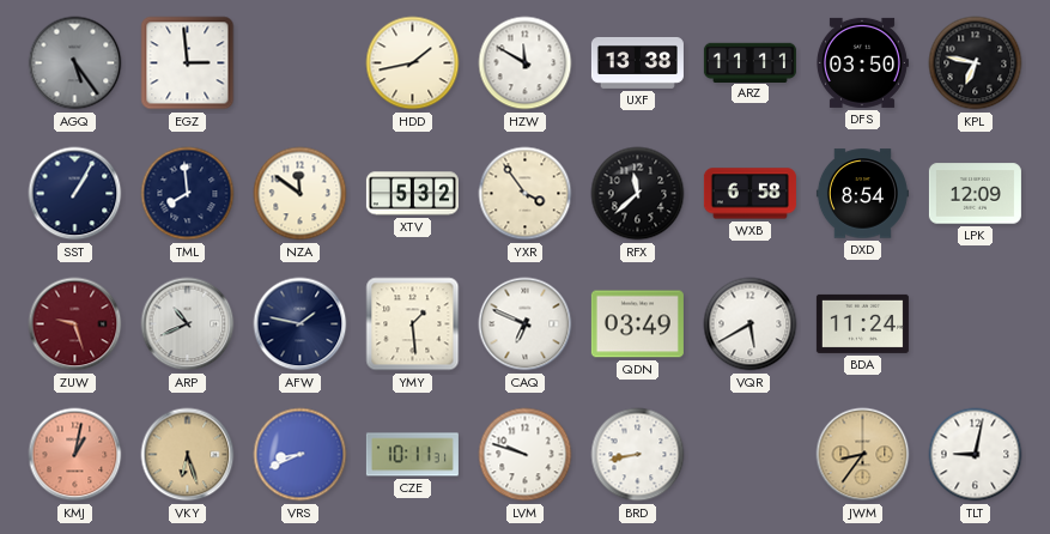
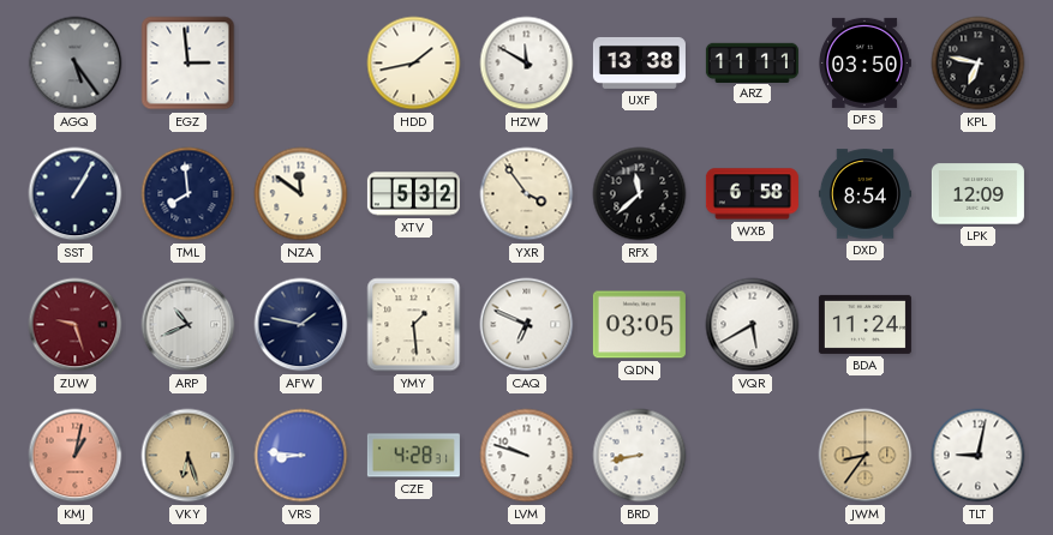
QDN: 03:49 -> 03:05
VRS: 8:41 -> 8:46
CZE: 10:11 -> 4:28
